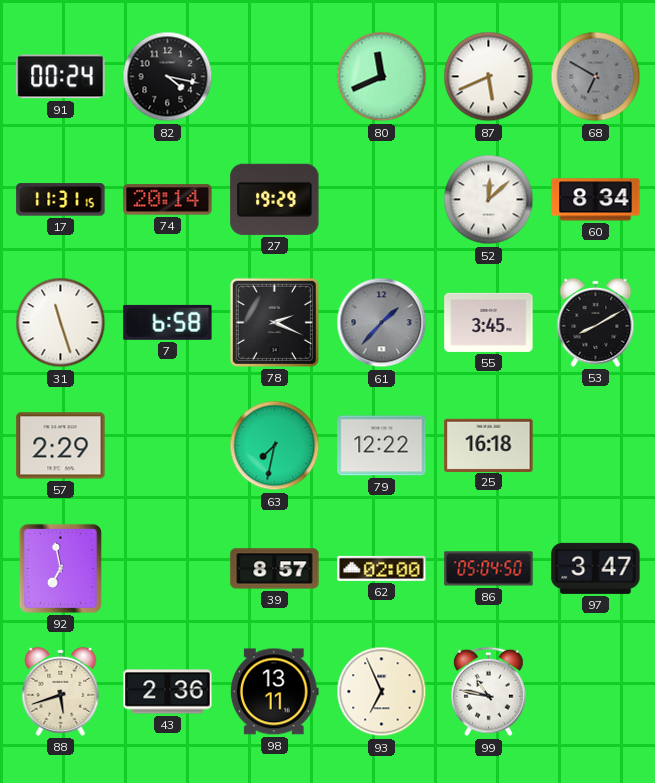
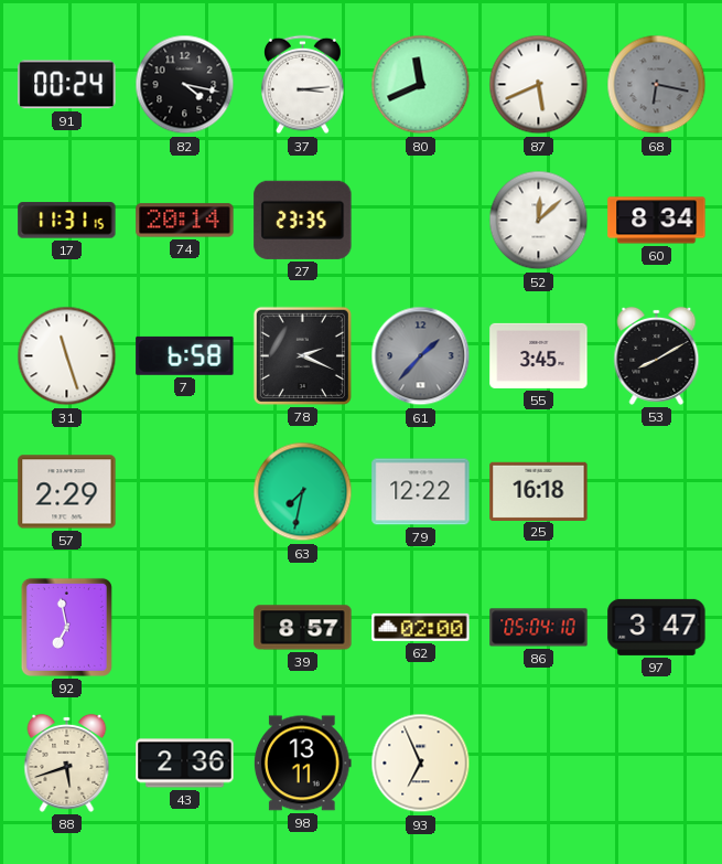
37: none -> 3:14
68: 6:50 -> 6:17
27: 19:29 -> 23:35
86: 05:04:50 -> 05:04:10
99: 10:47 -> none
